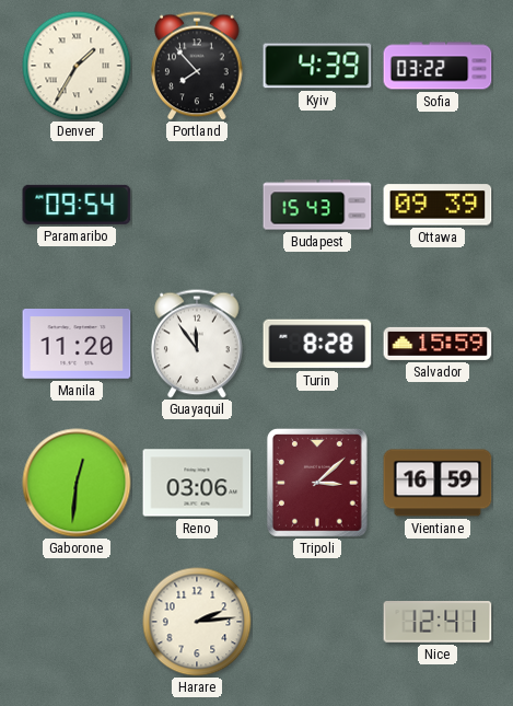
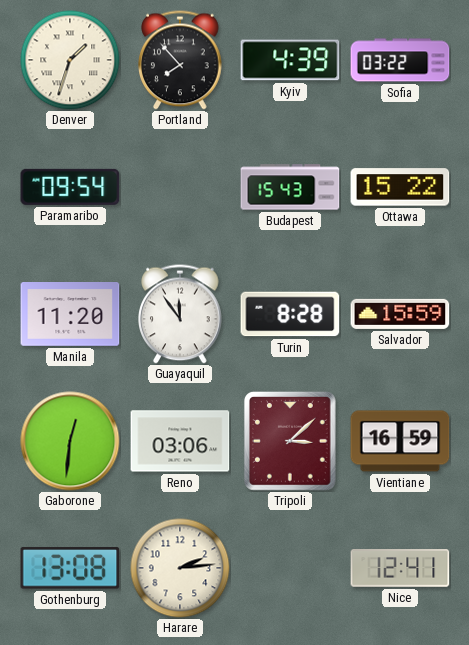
Denver: 1:35 -> 1:33
Ottawa: 09:39 -> 15:22
Gothenburg: none -> 13:08
